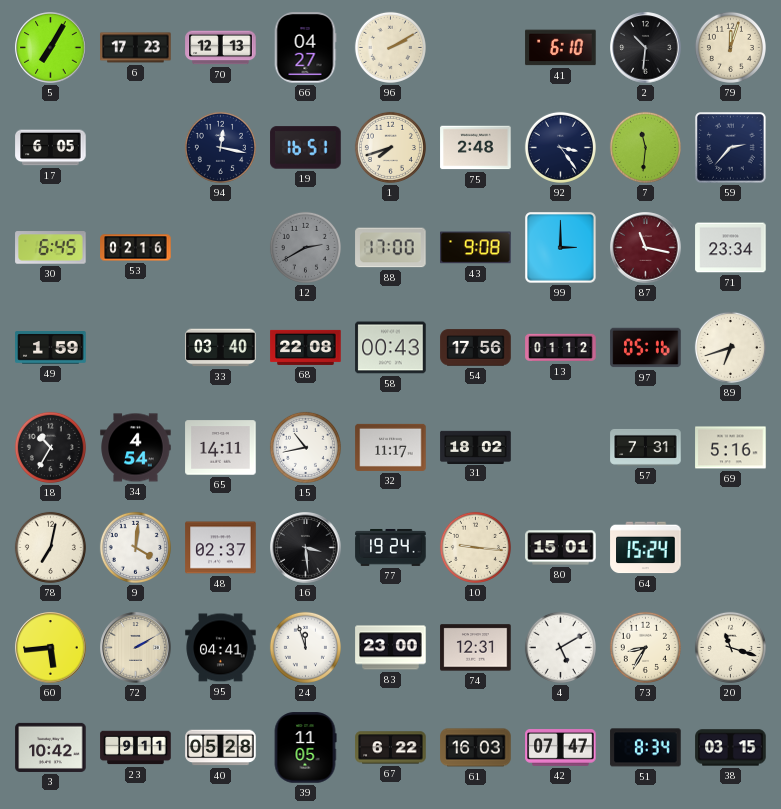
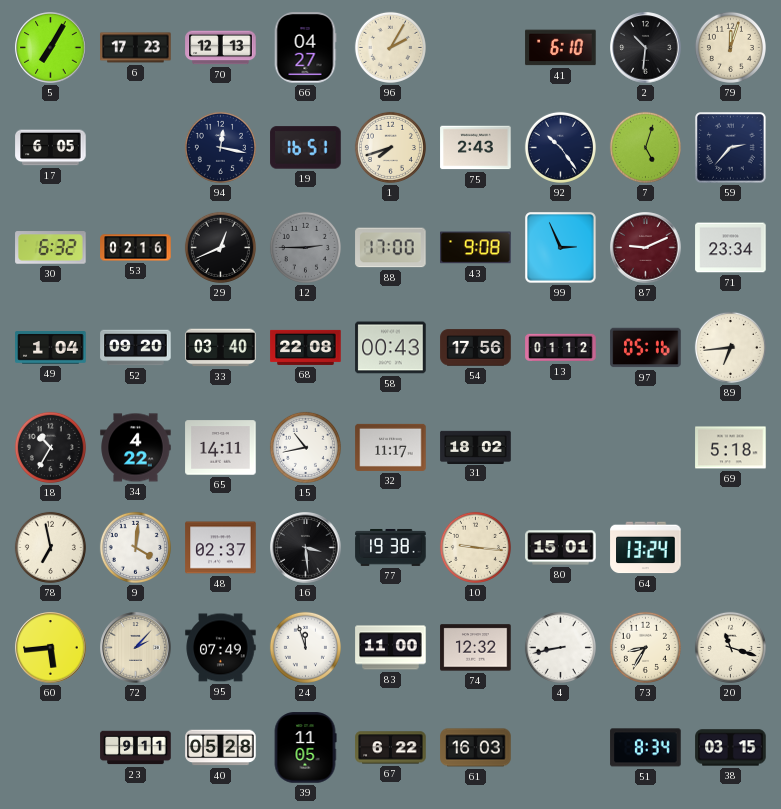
96: 2:10 -> 2:05
75: 2:48 -> 2:43
92: 3:24 -> 10:24
7: 11:31 -> 5:03
30: 6:45 -> 6:32
29: none -> 12:41
12: 2:40 -> 2:45
99: 3:00 -> 2:56
87: 11:17 -> 9:11
49: 1:59 -> 1:04
52: none -> 09:20
89: 6:42 -> 6:44
34: 4:54 -> 4:22
57: 7:31 -> none
69: 5:16 -> 5:18
78: 7:02 -> 6:58
77: 19:24 -> 19:38
64: 15:24 -> 13:24
72: 2:10 -> 2:07
95: 04:41 -> 07:49
83: 23:00 -> 11:00
74: 12:31 -> 12:32
4: 5:10 -> 8:43
3: 10:42 -> none
42: 07:47 -> none
